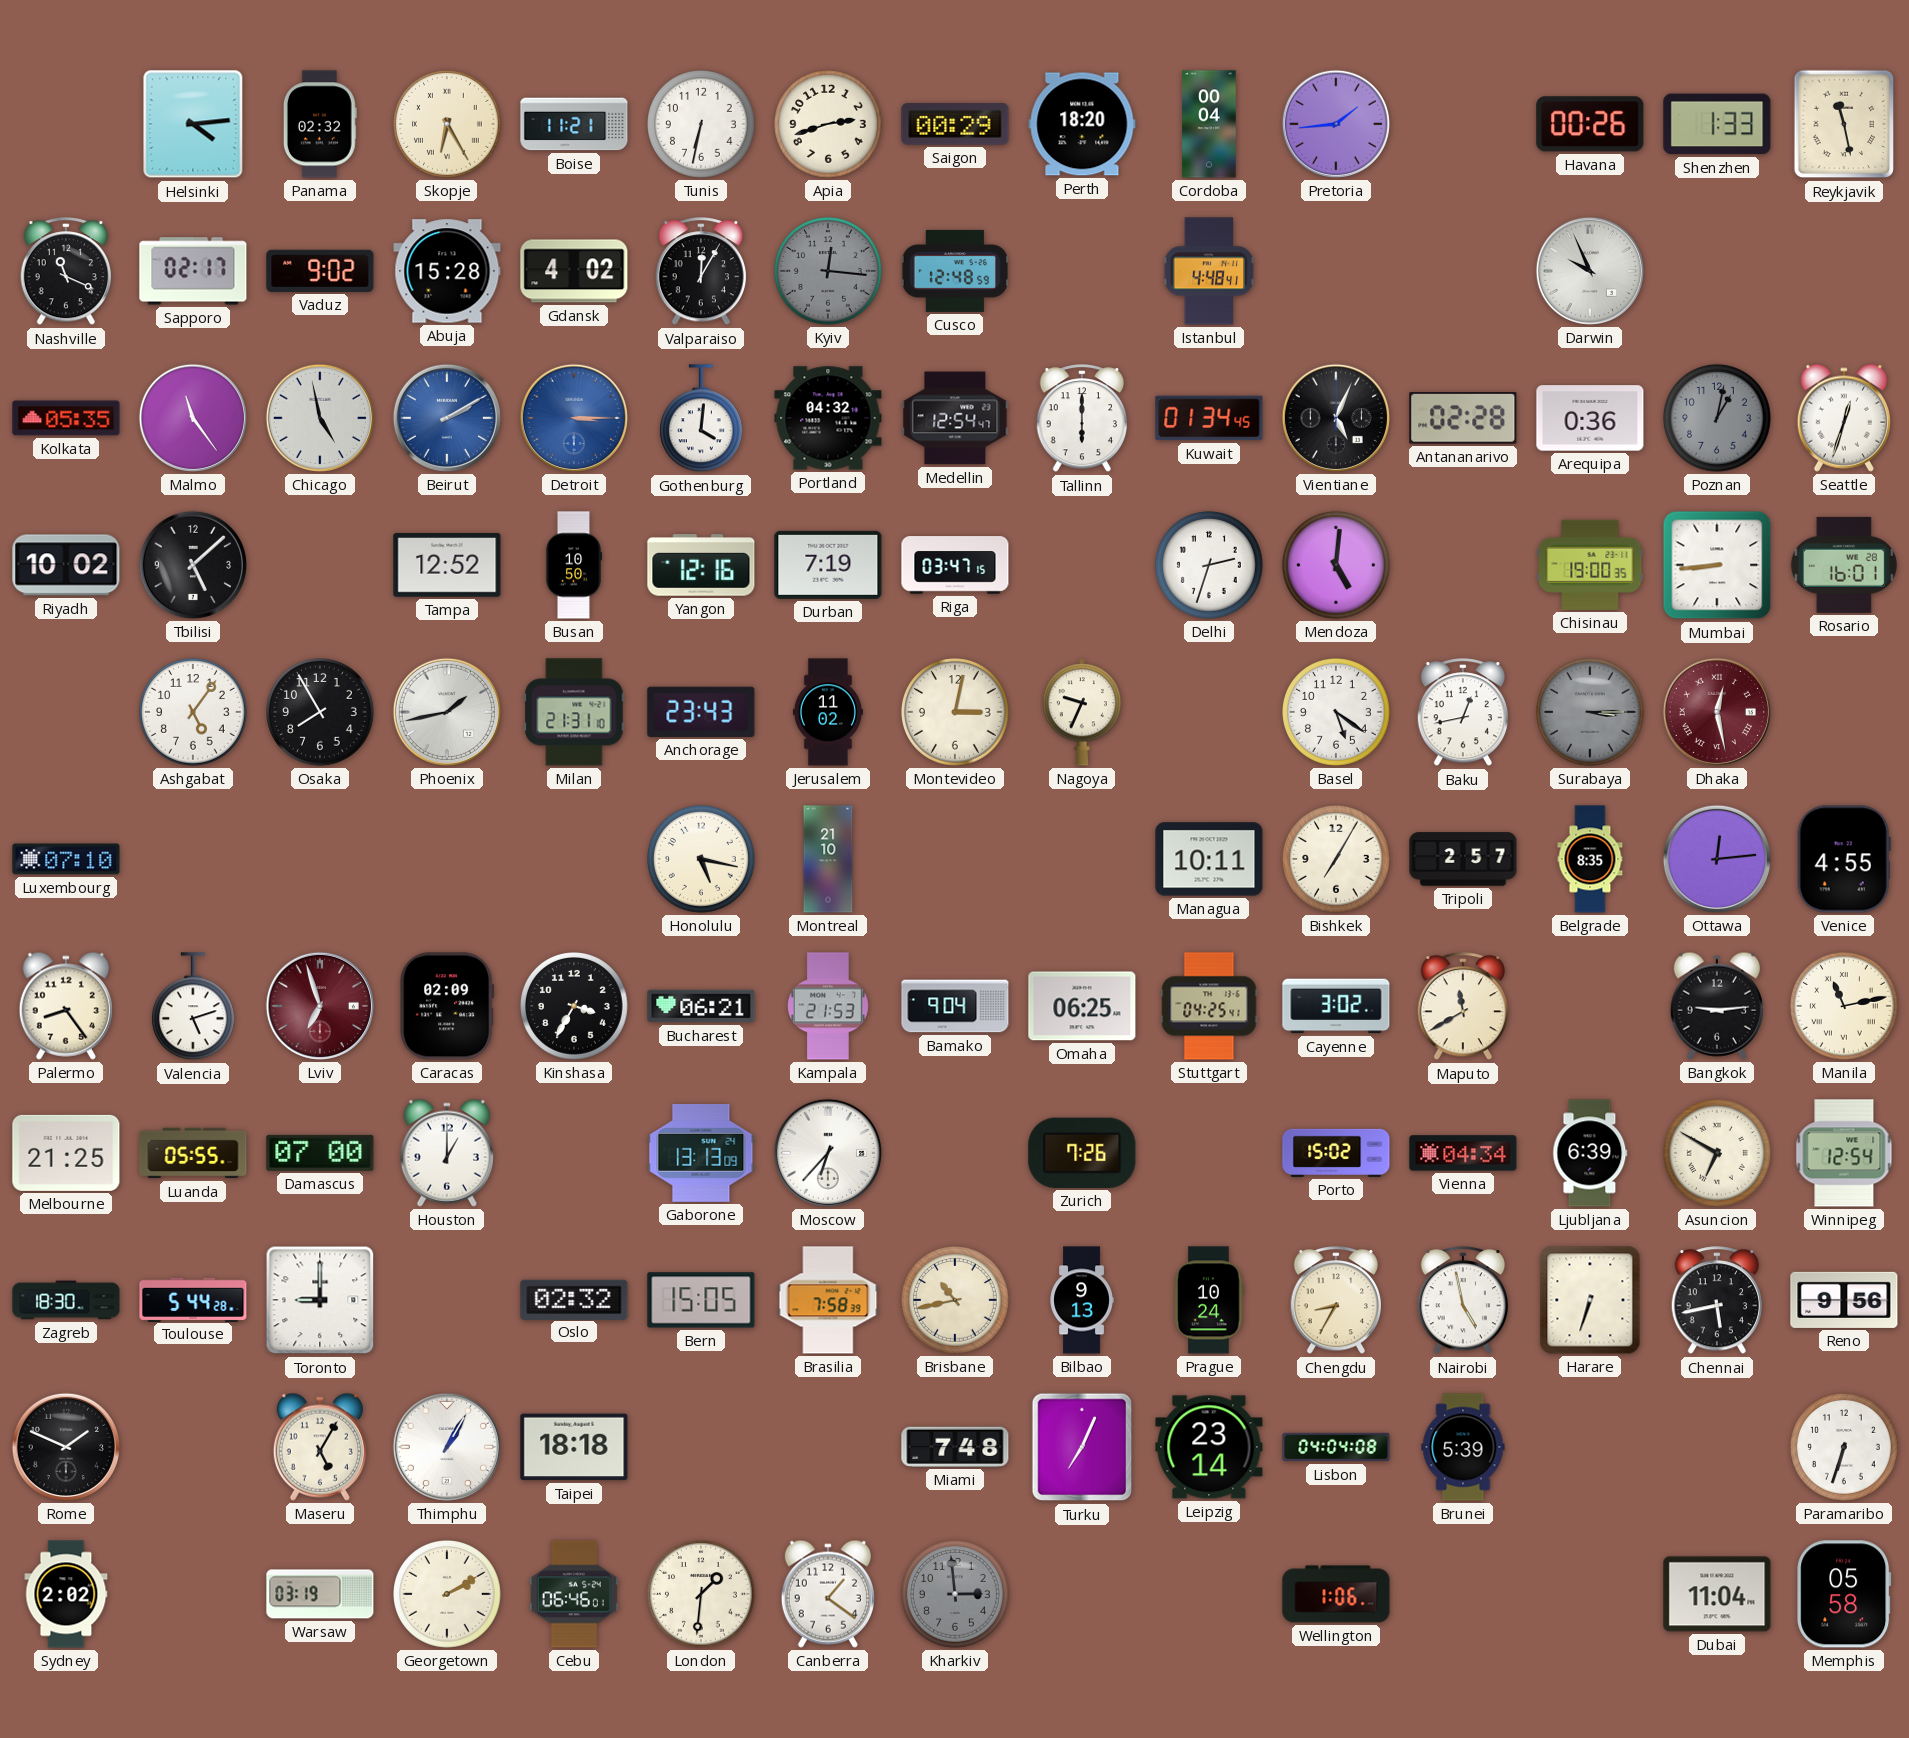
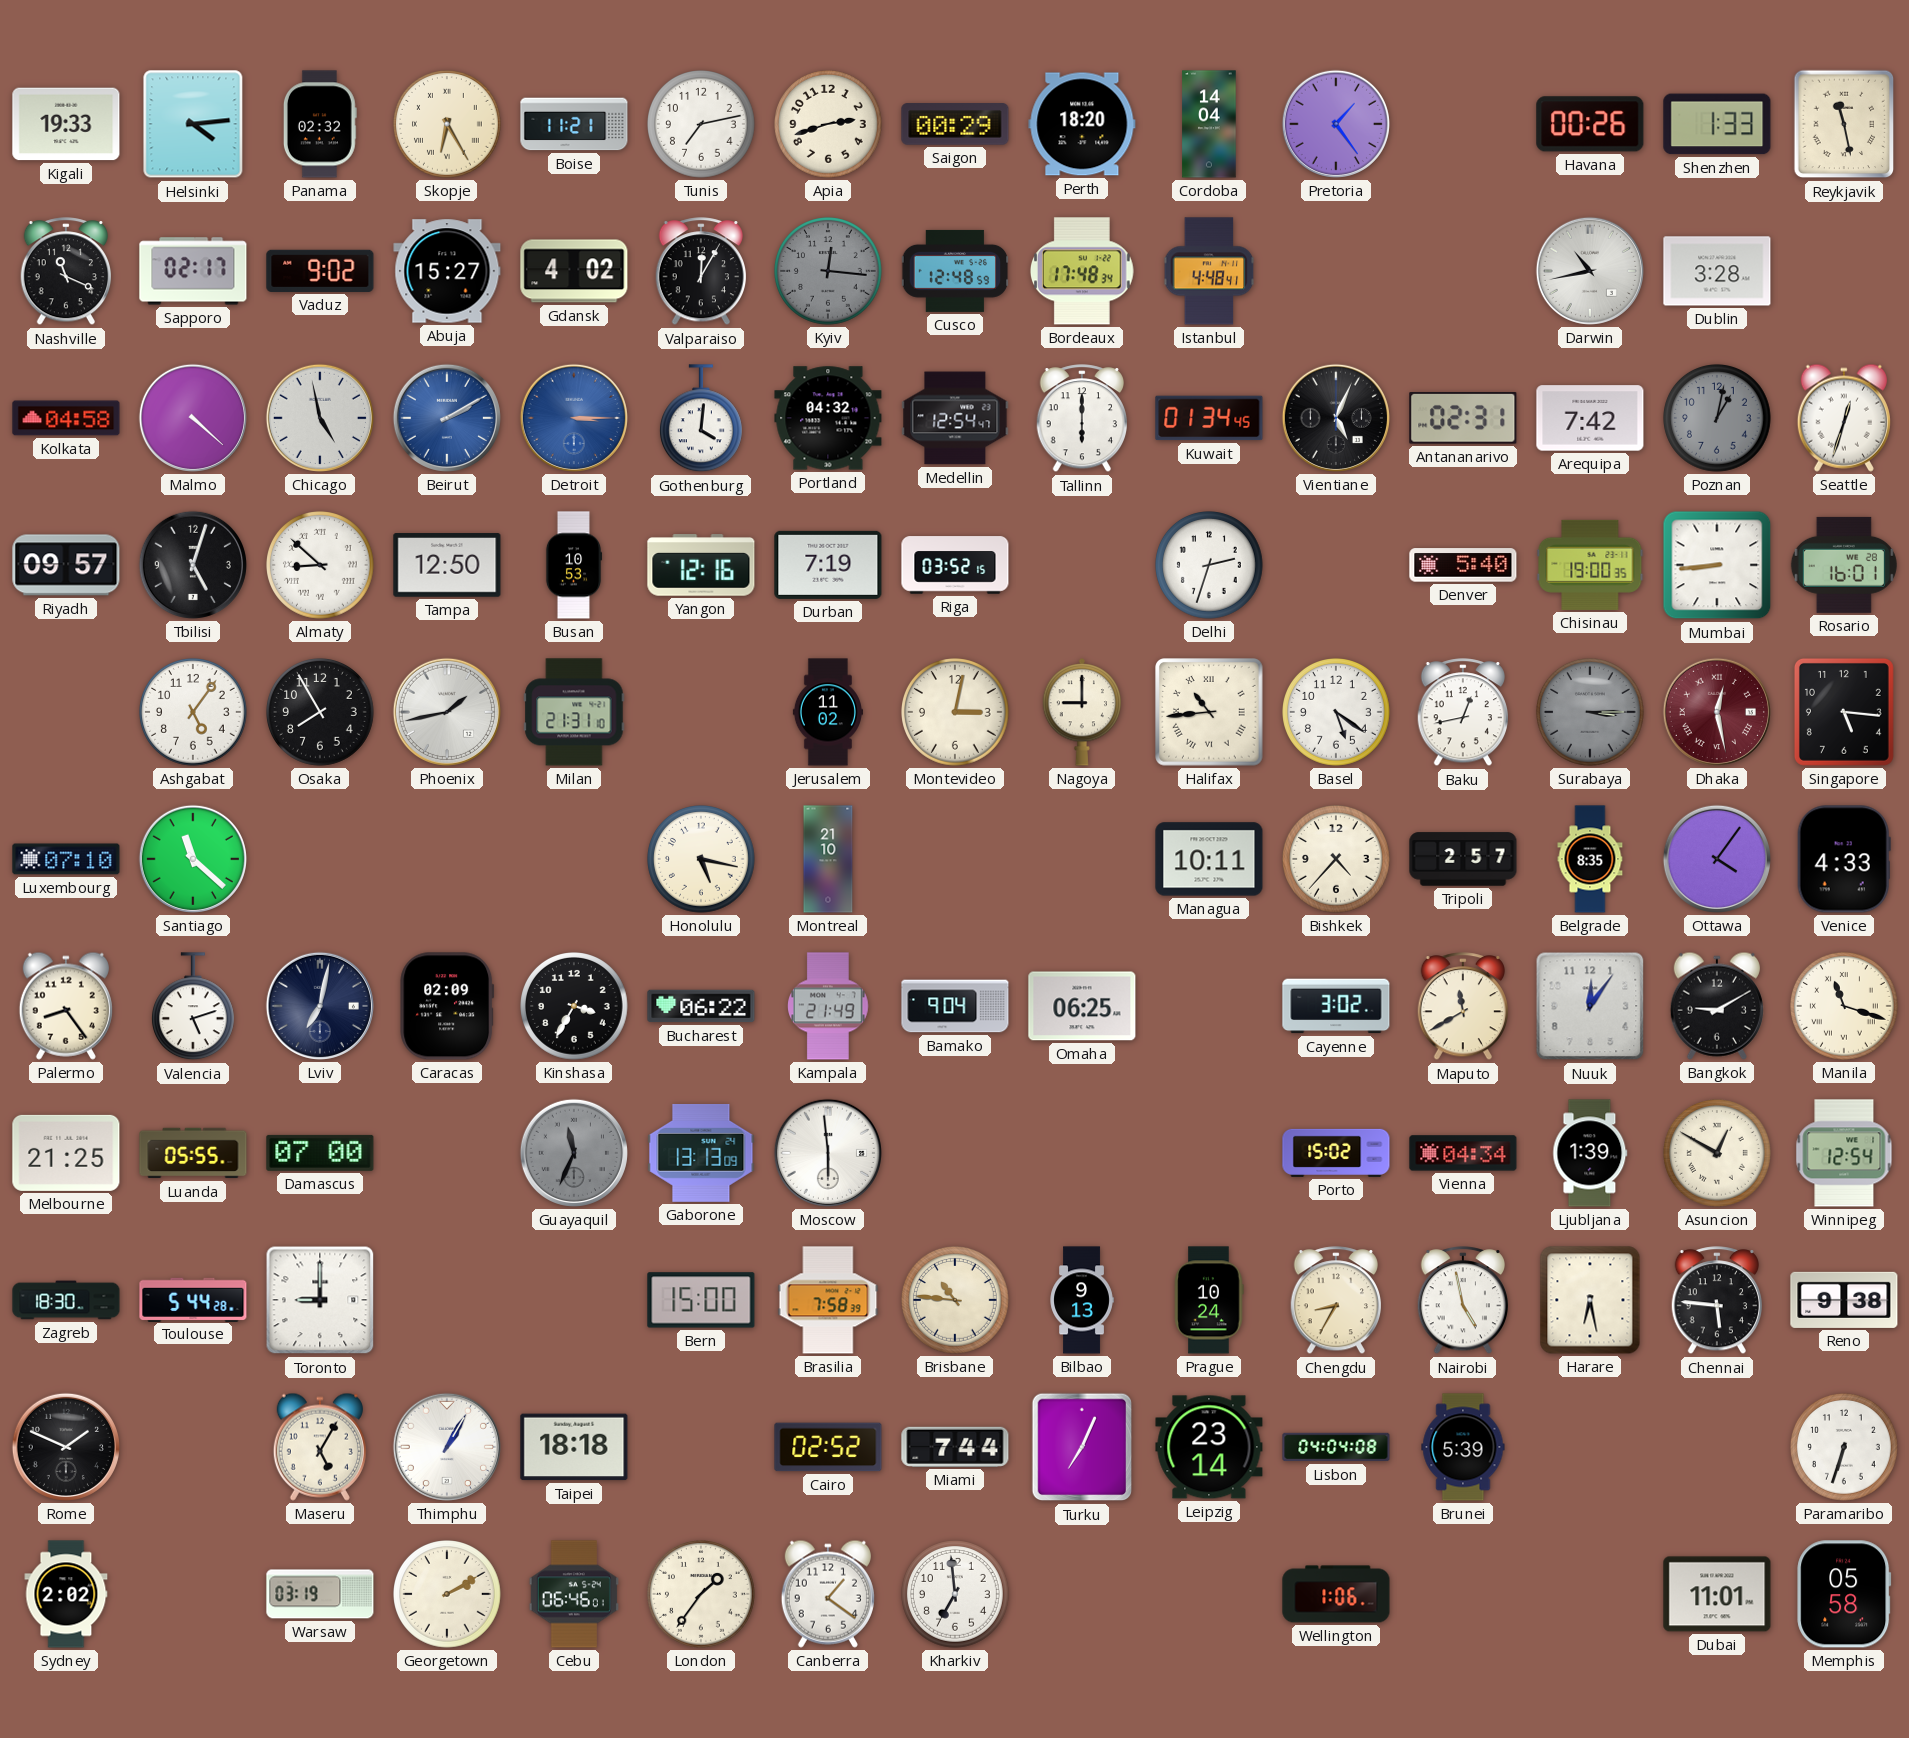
Kigali: none -> 19:33
Tunis: 6:32 -> 7:13
Cordoba: 00:04 -> 14:04
Pretoria: 1:44 -> 1:24
Abuja: 15:28 -> 15:27
Bordeaux: none -> 17:48
Darwin: 9:56 -> 10:43
Dublin: none -> 3:28
Kolkata: 05:35 -> 04:58
Malmo: 11:24 -> 4:22
Antananarivo: 02:28 -> 02:31
Arequipa: 0:36 -> 7:42
Riyadh: 10:02 -> 09:57
Tbilisi: 5:08 -> 5:03
Almaty: none -> 8:52
Tampa: 12:52 -> 12:50
Busan: 10:50 -> 10:53
Riga: 03:47 -> 03:52
Mendoza: 5:01 -> none
Denver: none -> 5:40
Anchorage: 23:43 -> none
Nagoya: 9:34 -> 9:00
Halifax: none -> 10:44
Singapore: none -> 5:16
Santiago: none -> 11:22
Bishkek: 7:05 -> 4:37
Ottawa: 12:14 -> 4:06
Venice: 4:55 -> 4:33
Lviv: 6:57 -> 7:02
Lviv dial: burgundy -> navy
Bucharest: 06:21 -> 06:22
Kampala: 21:53 -> 21:49
Stuttgart: 04:25 -> none
Nuuk: none -> 12:06
Bangkok: 9:14 -> 9:10
Manila: 11:13 -> 11:18
Houston: 1:00 -> none
Guayaquil: none -> 11:34
Moscow: 6:37 -> 5:59
Zurich: 7:26 -> none
Ljubljana: 6:39 -> 1:39
Asuncion: 6:50 -> 12:50
Oslo: 02:32 -> none
Bern: 15:05 -> 15:00
Brisbane: 10:43 -> 10:46
Harare: 6:33 -> 6:28
Chennai: 5:43 -> 5:46
Reno: 9:56 -> 9:38
Cairo: none -> 02:52
Miami: 7:48 -> 7:44
London: 1:31 -> 1:36
Kharkiv: 2:59 -> 6:59
Kharkiv dial: grey -> white
Dubai: 11:04 -> 11:01
